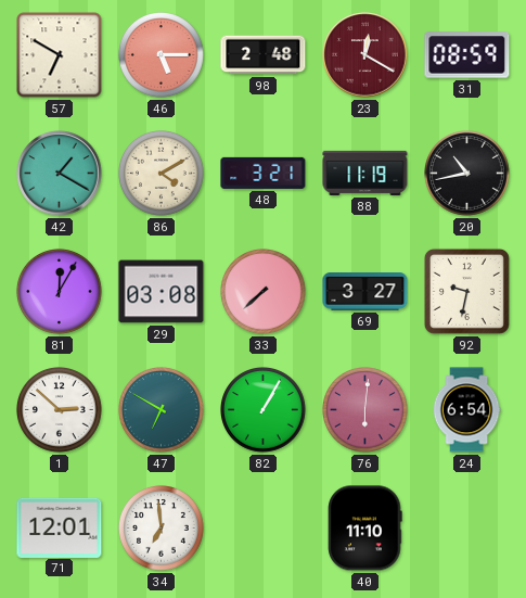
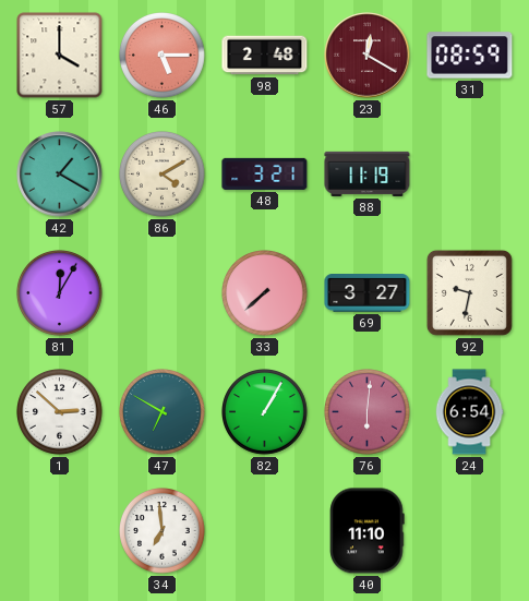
57: 6:50 -> 4:00
20: 10:43 -> none
29: 03:08 -> none
71: 12:01 -> none
